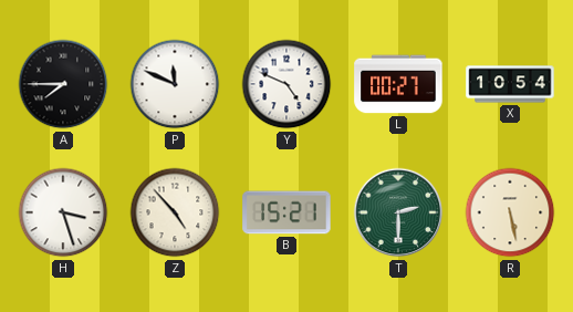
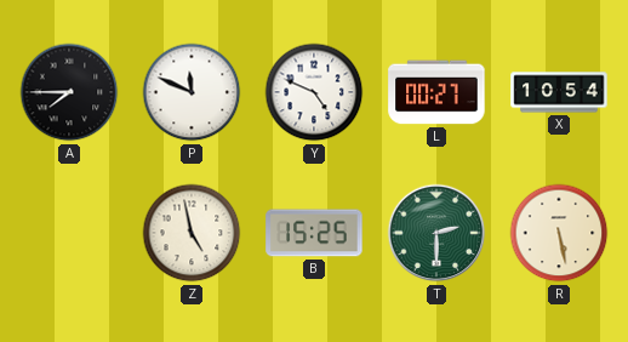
H: 3:27 -> none
Z: 4:53 -> 4:58
B: 15:21 -> 15:25
